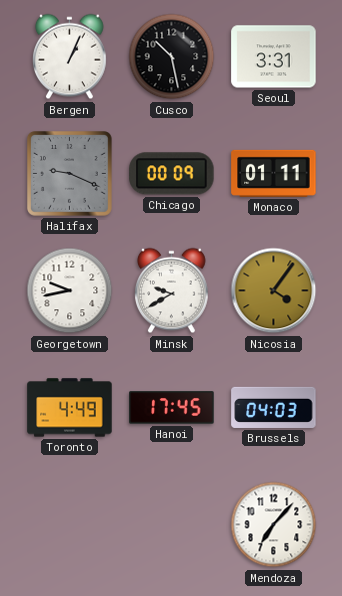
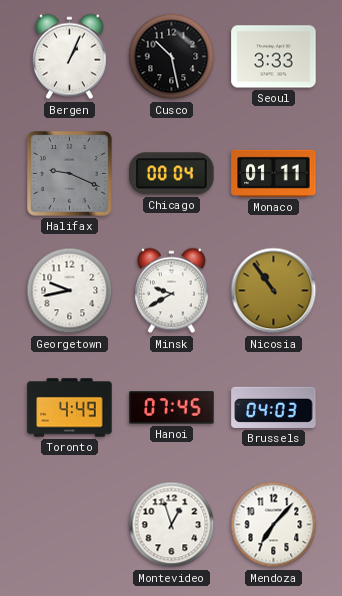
Seoul: 3:31 -> 3:33
Chicago: 00:09 -> 00:04
Nicosia: 4:06 -> 10:54
Hanoi: 17:45 -> 07:45
Montevideo: none -> 12:57
